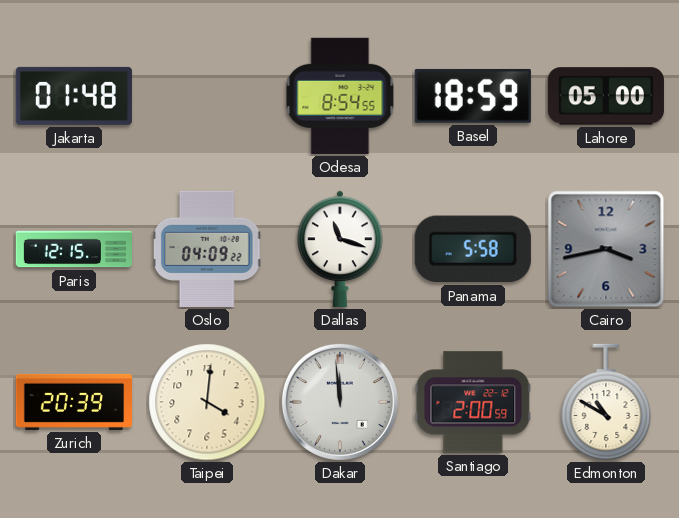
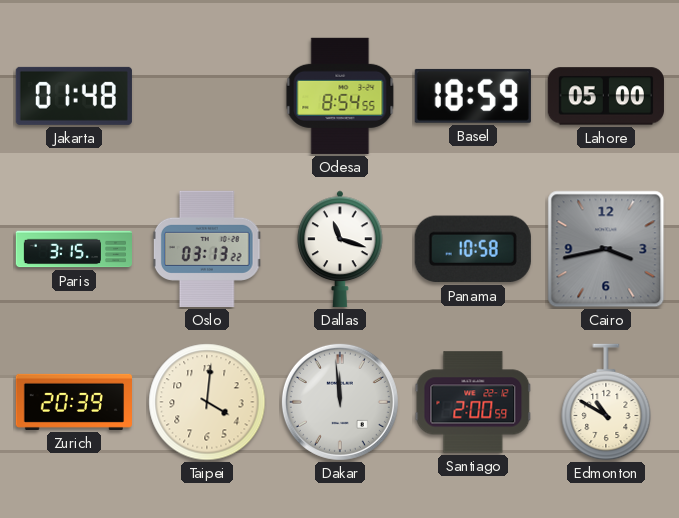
Paris: 12:15 -> 3:15
Oslo: 04:09 -> 03:13
Panama: 5:58 -> 10:58
